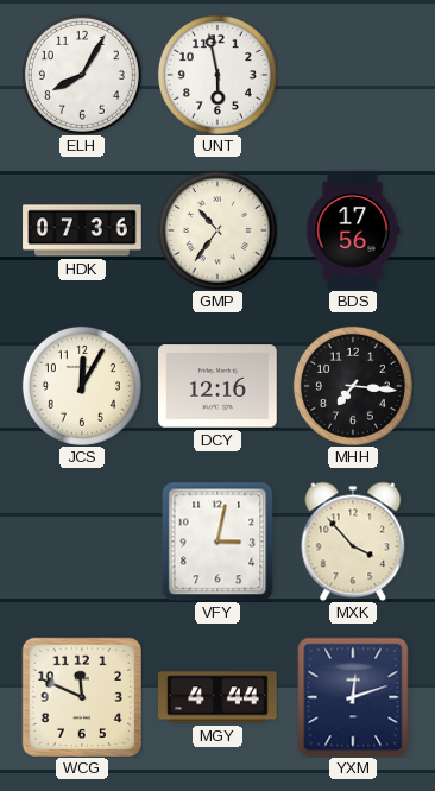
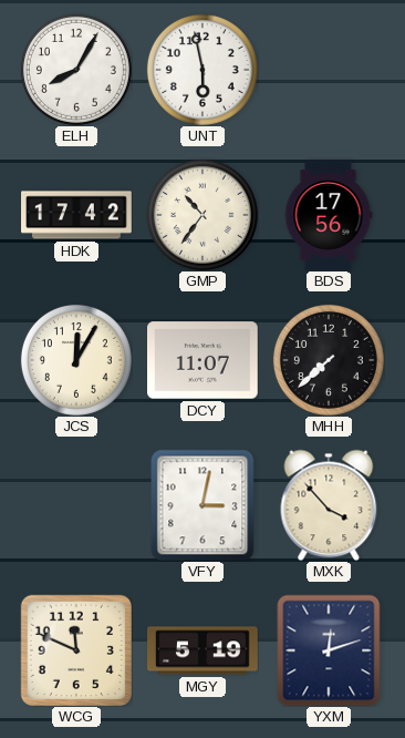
HDK: 07:36 -> 17:42
DCY: 12:16 -> 11:07
MHH: 7:16 -> 7:38
MGY: 4:44 -> 5:19
